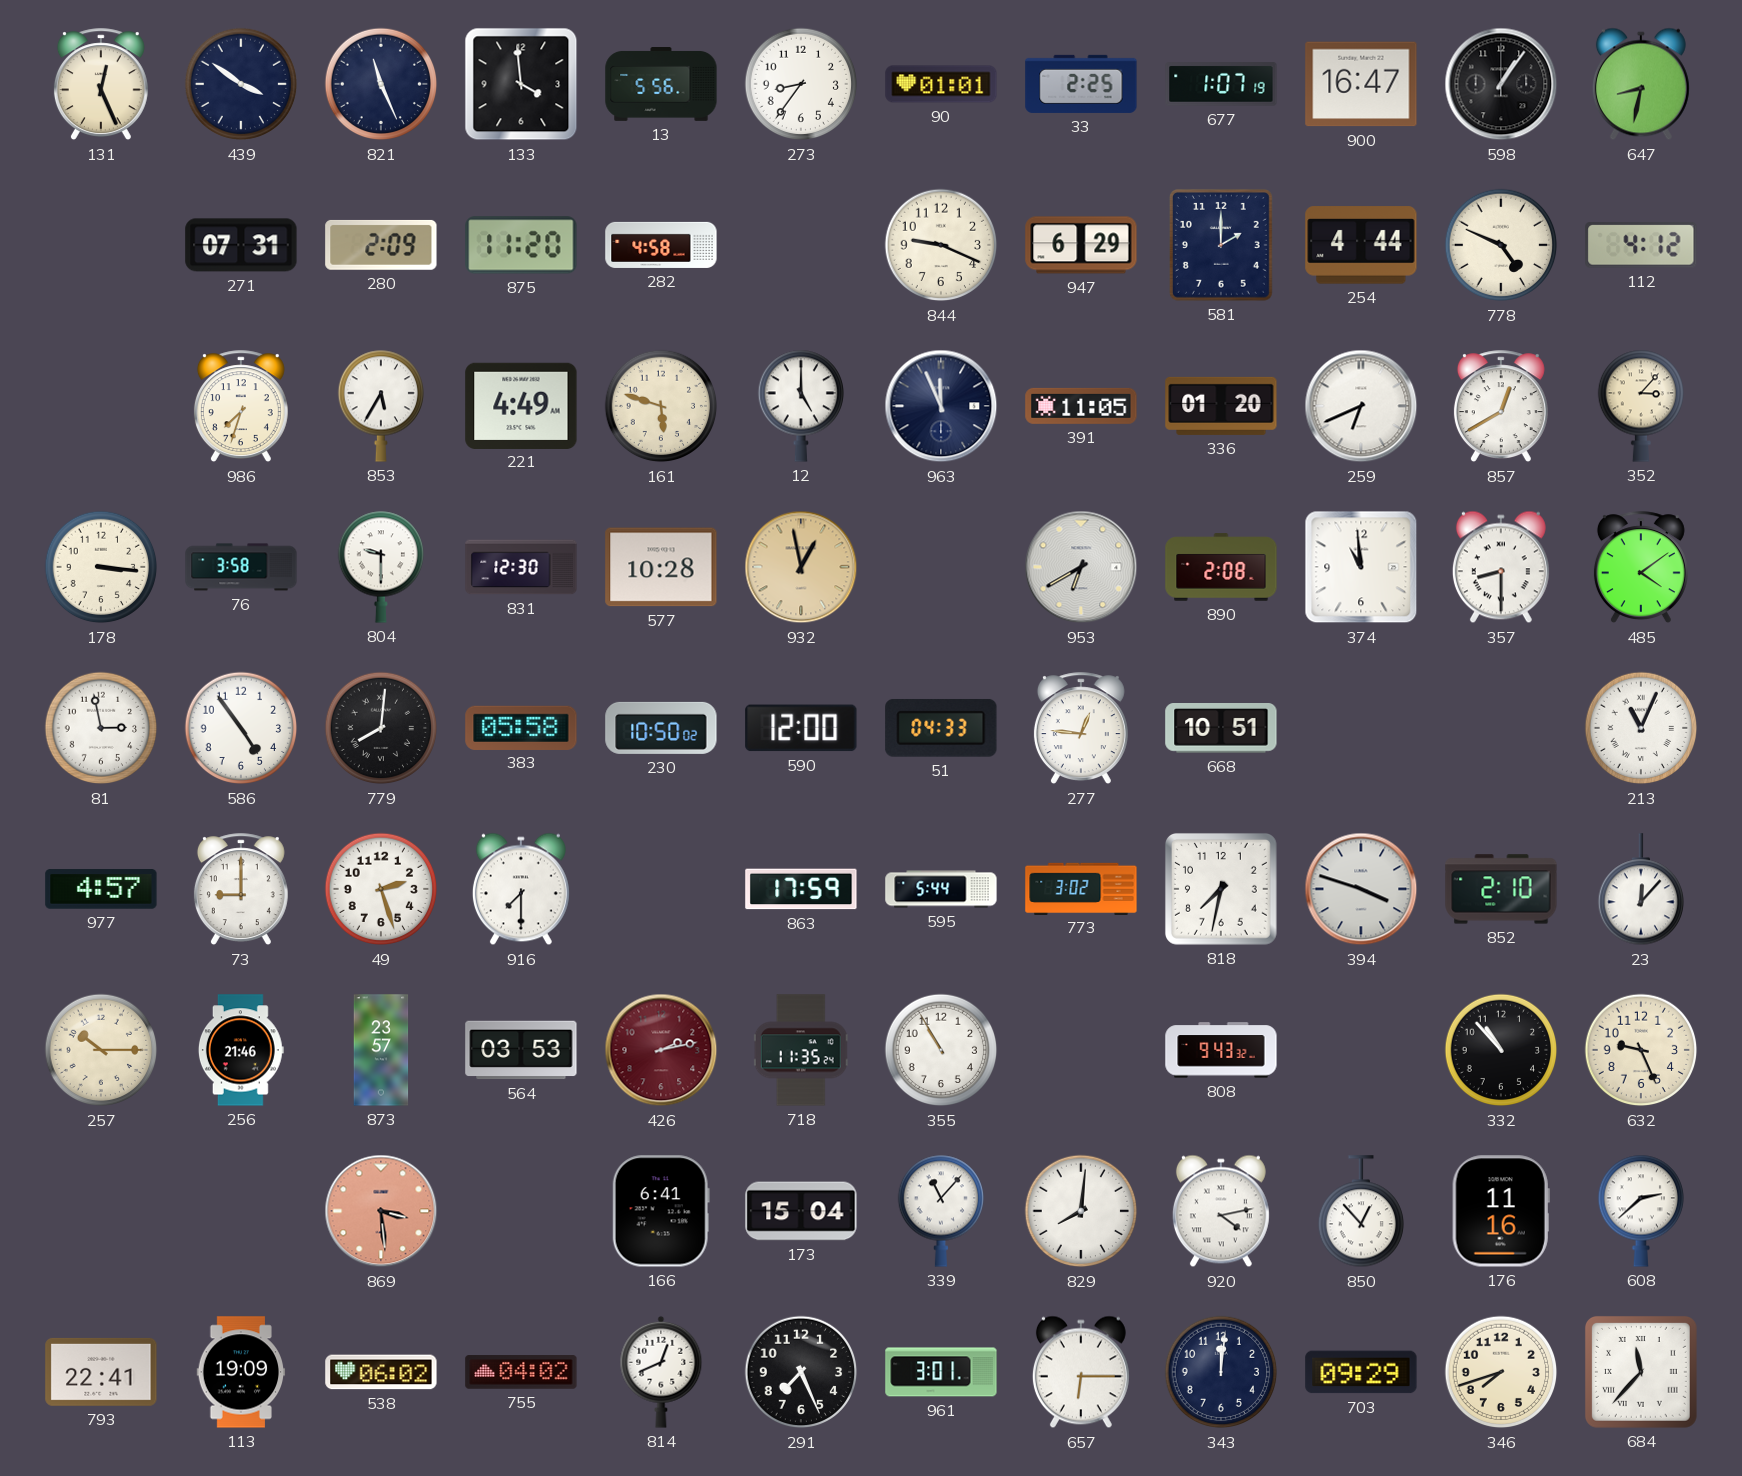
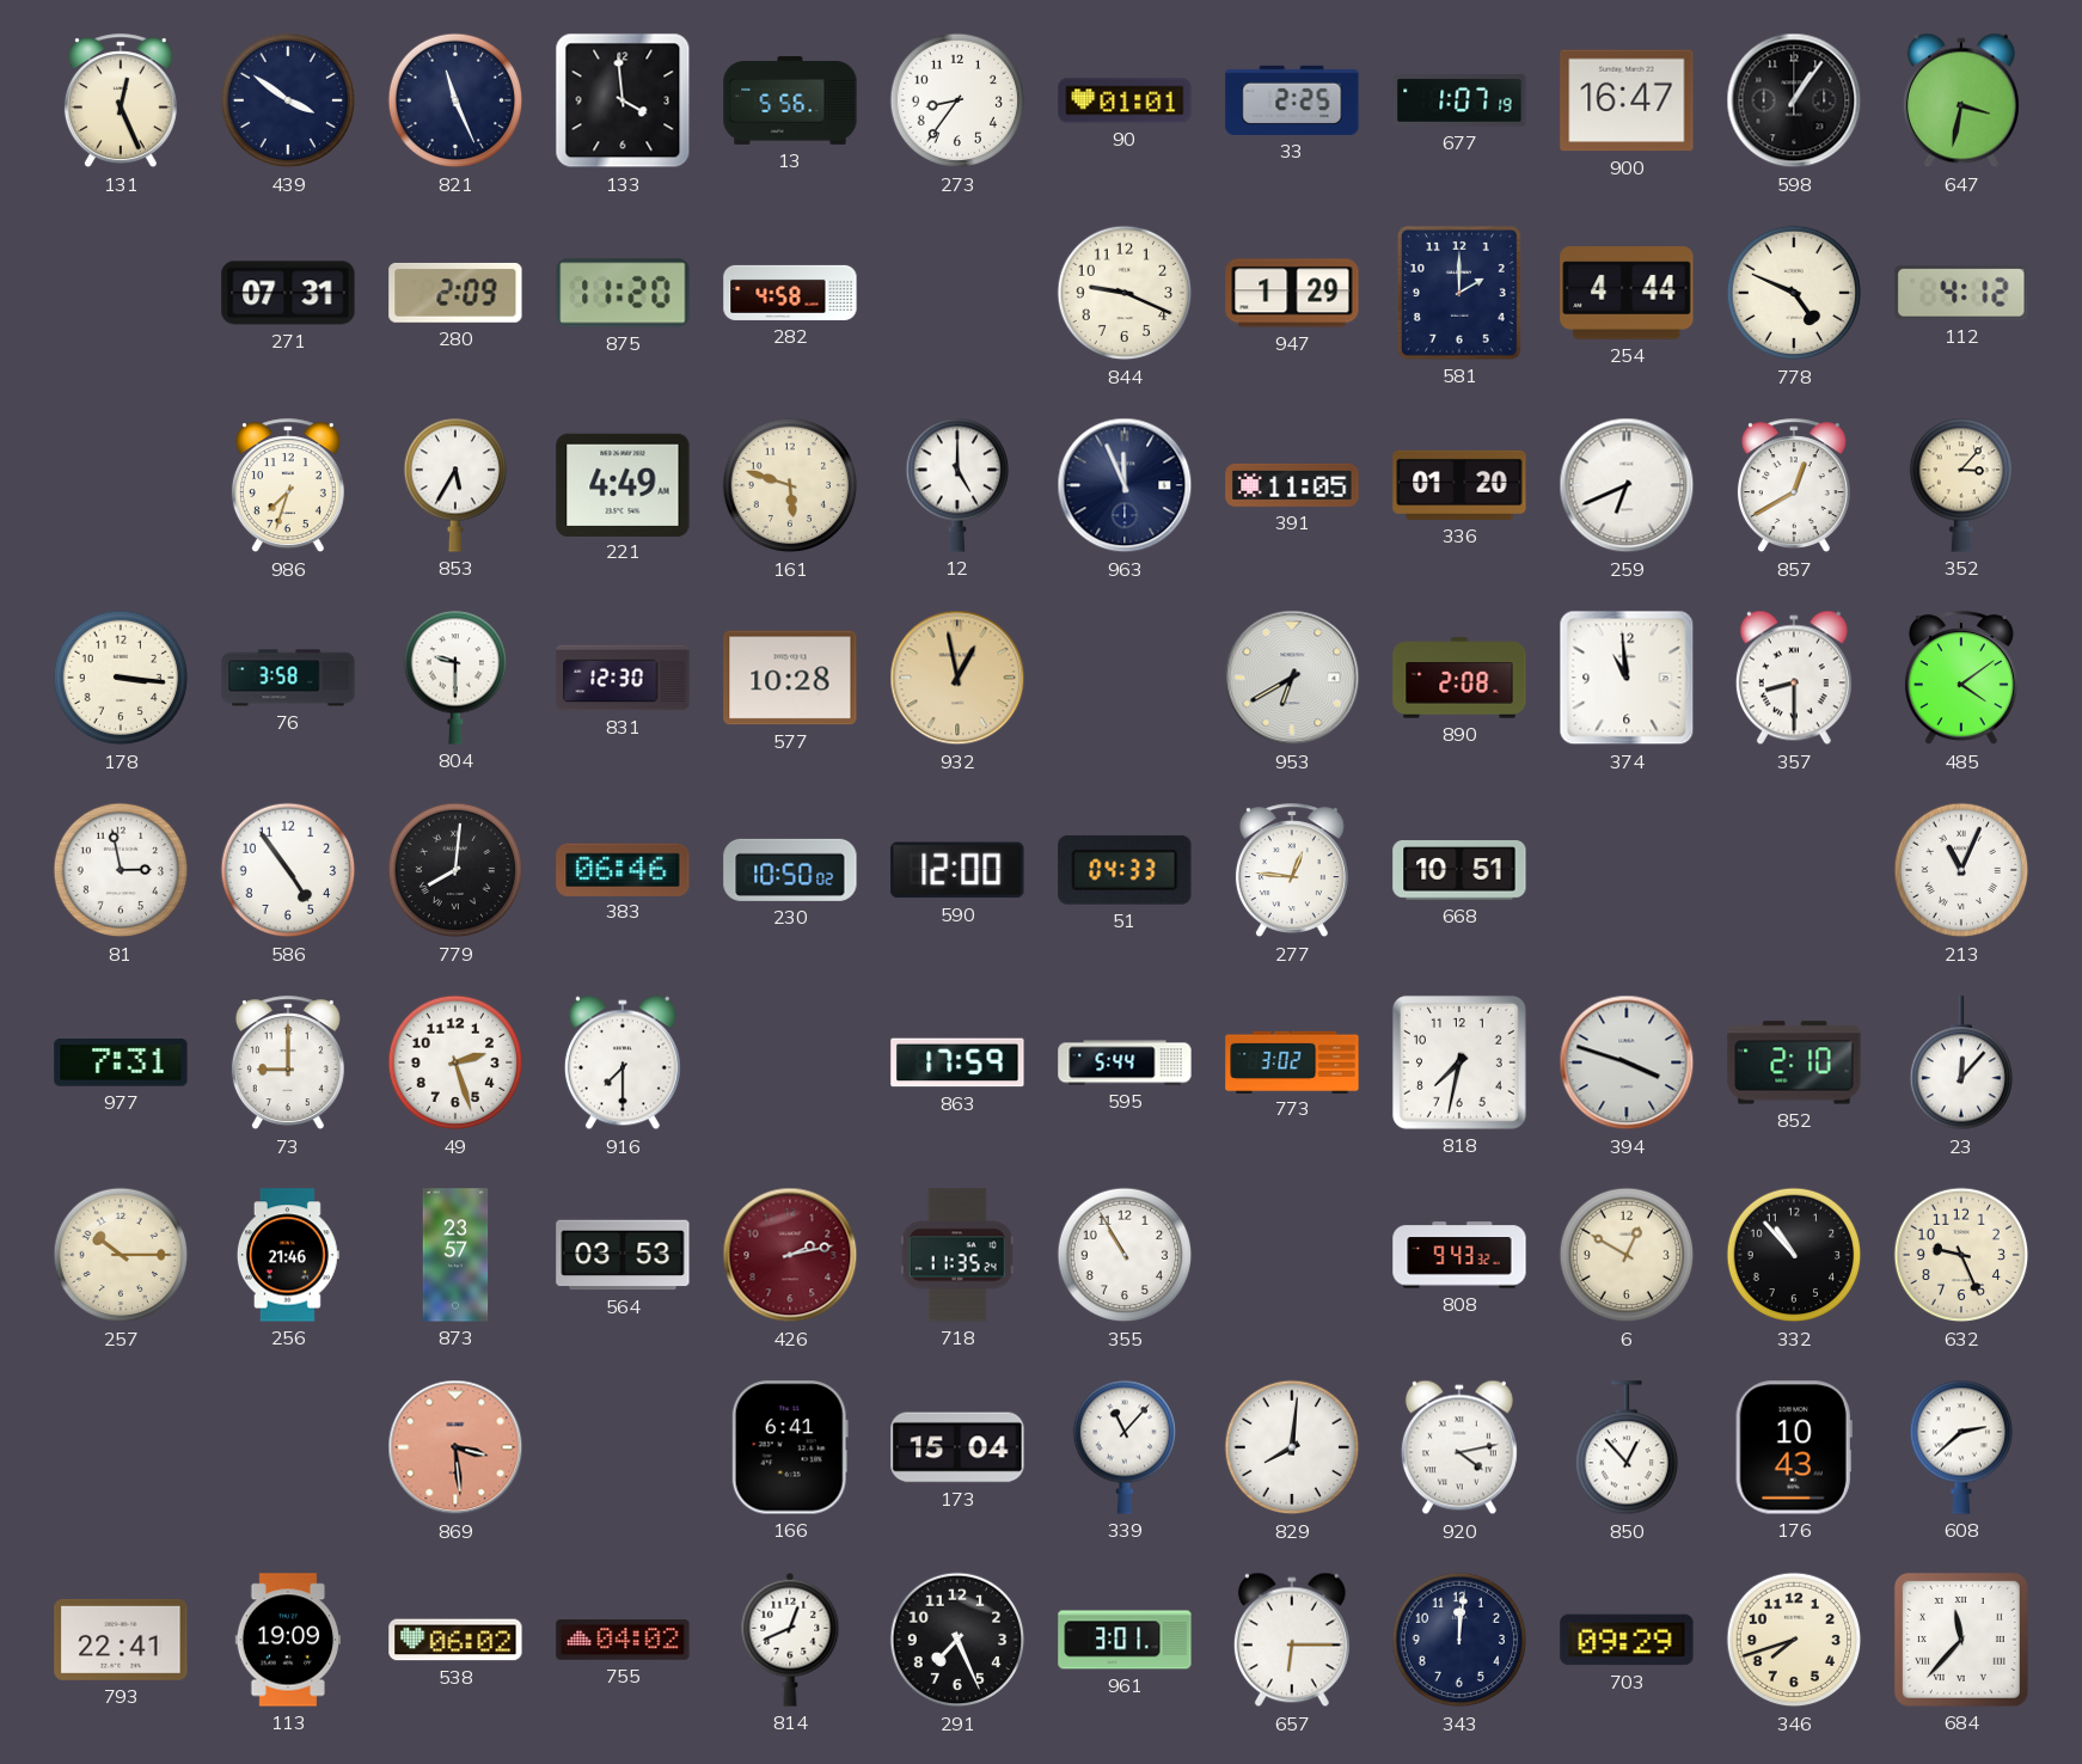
647: 8:32 -> 3:32
947: 6:29 -> 1:29
383: 05:58 -> 06:46
977: 4:57 -> 7:31
6: none -> 12:50
176: 11:16 -> 10:43
